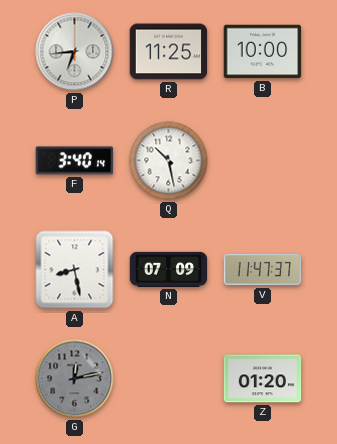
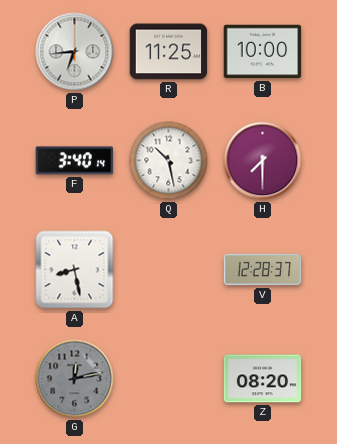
H: none -> 7:30
N: 07:09 -> none
V: 11:47 -> 12:28
Z: 01:20 -> 08:20
